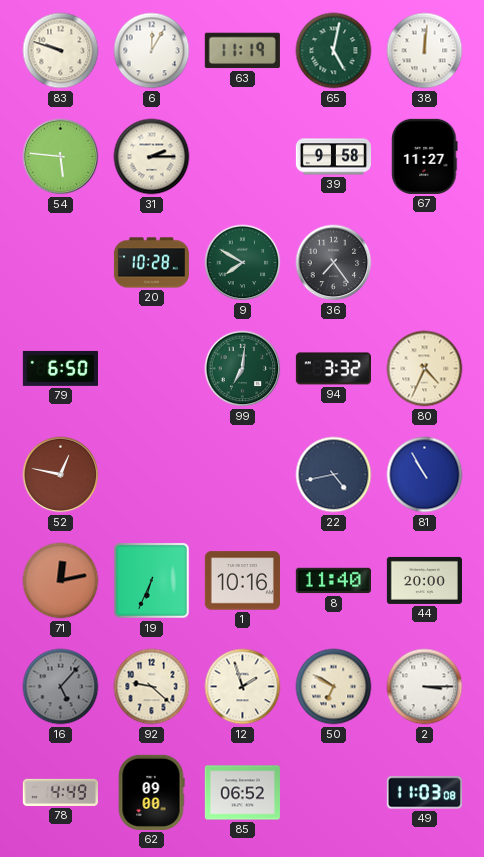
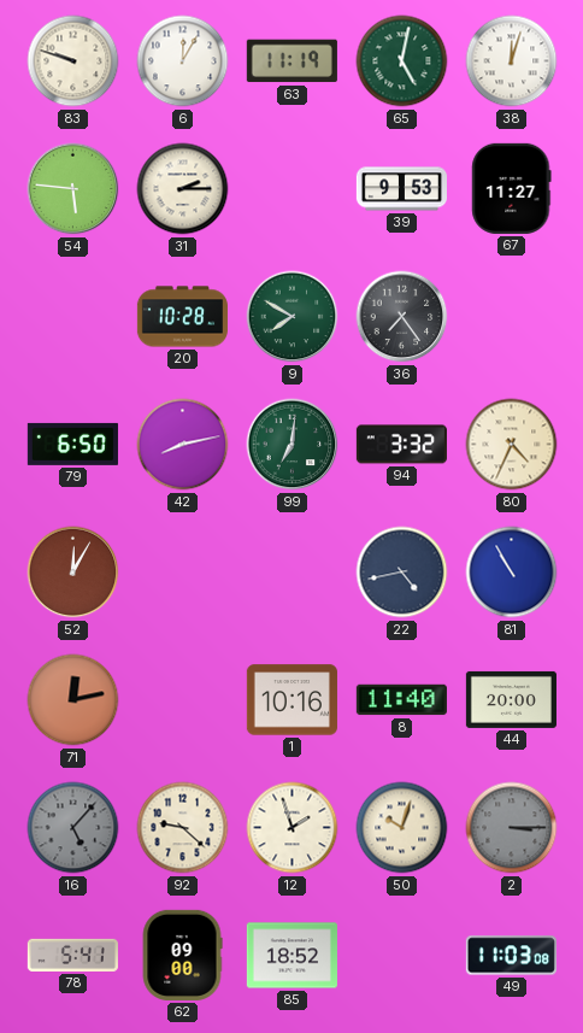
38: 12:01 -> 12:03
39: 9:58 -> 9:53
42: none -> 8:13
52: 12:47 -> 12:05
19: 6:34 -> none
50: 6:50 -> 10:03
2 dial: white -> grey
78: 4:49 -> 5:41
85: 06:52 -> 18:52
